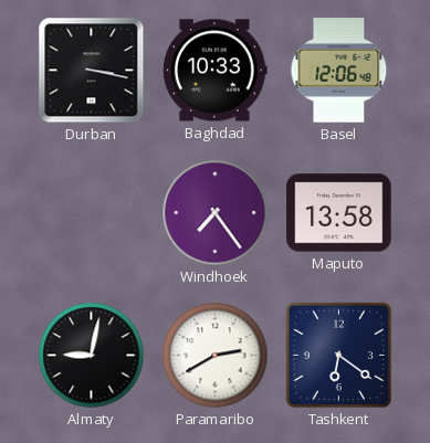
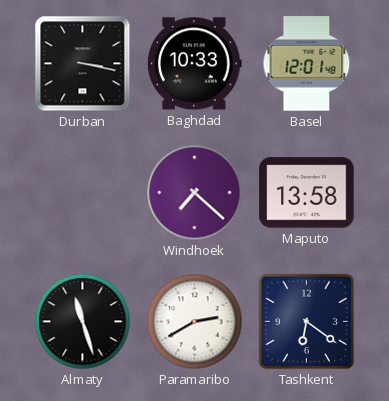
Basel: 12:06 -> 12:01
Windhoek: 7:24 -> 7:22
Almaty: 9:02 -> 11:27
